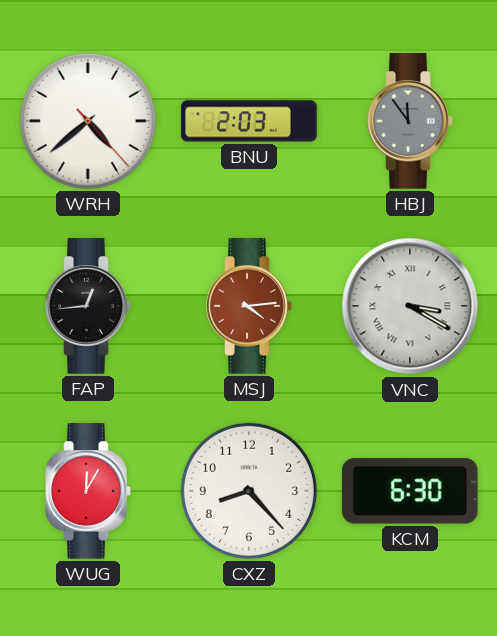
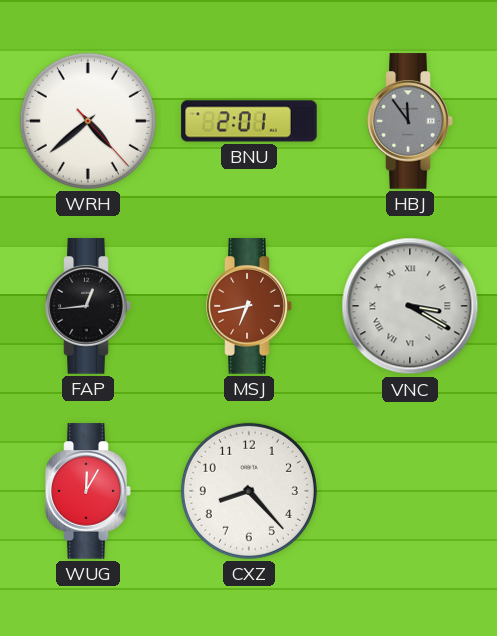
BNU: 2:03 -> 2:01
MSJ: 4:14 -> 6:43
KCM: 6:30 -> none
